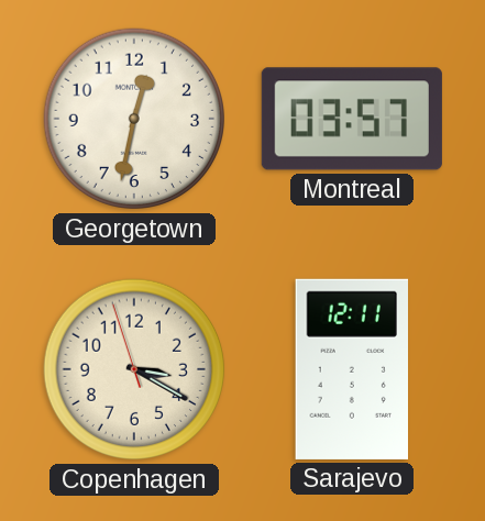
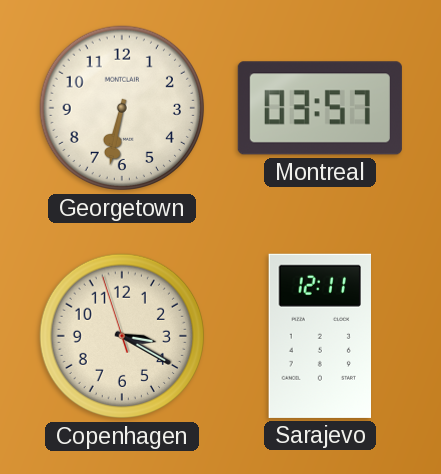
Georgetown: 12:32 -> 6:32
